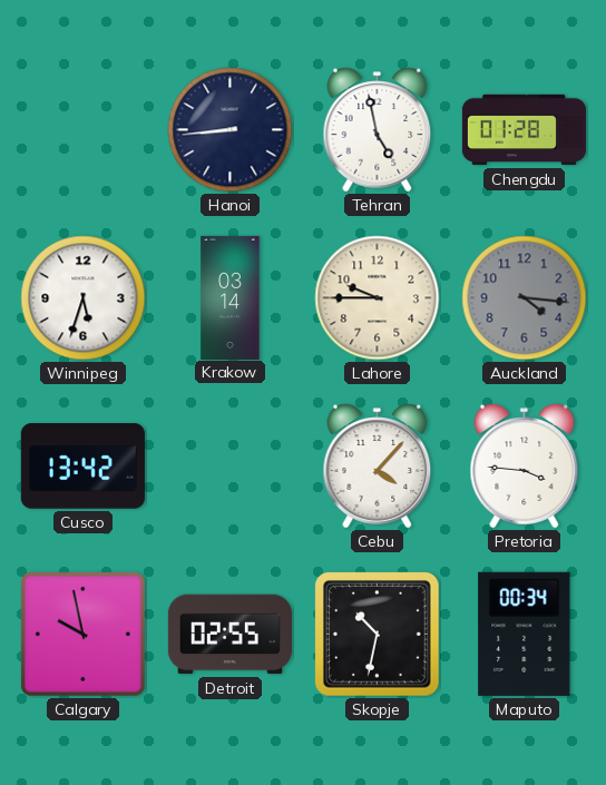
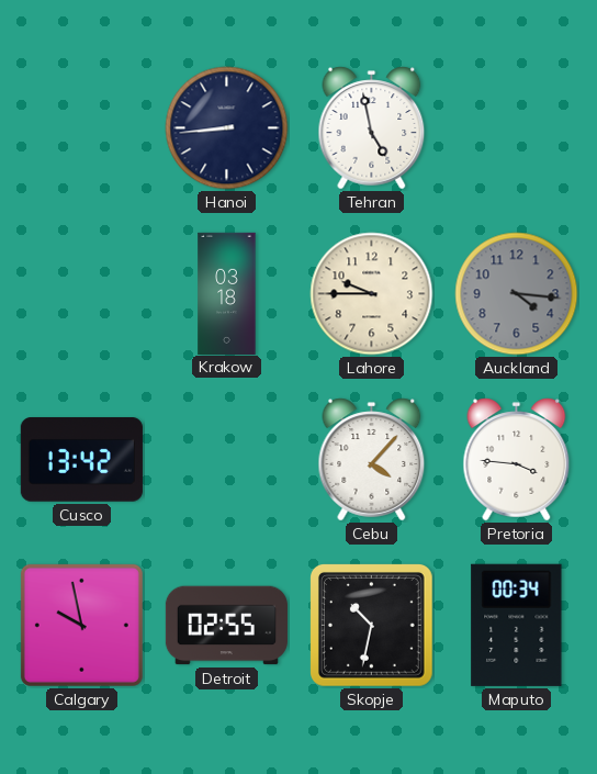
Chengdu: 01:28 -> none
Winnipeg: 5:33 -> none
Krakow: 03:14 -> 03:18
